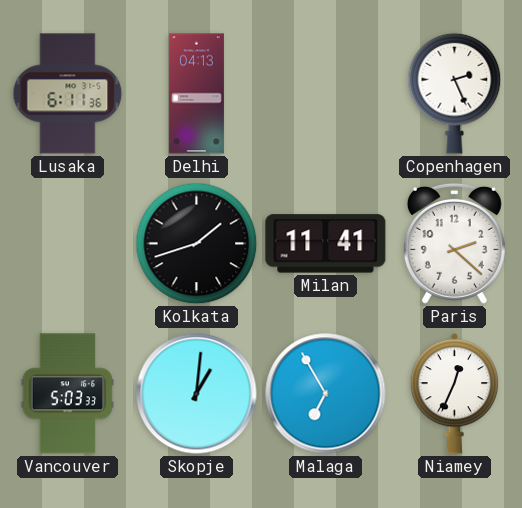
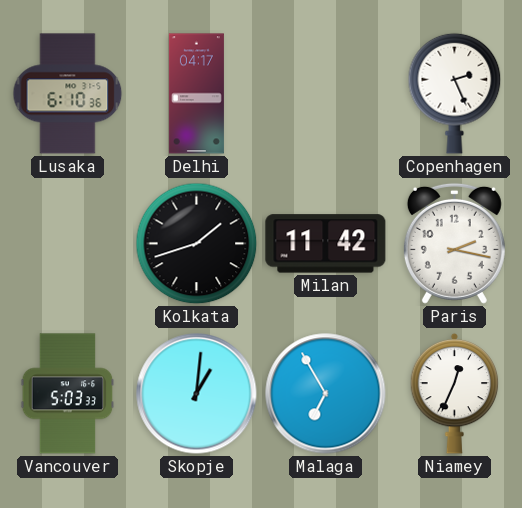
Lusaka: 6:11 -> 6:10
Delhi: 04:13 -> 04:17
Milan: 11:41 -> 11:42
Paris: 2:22 -> 2:17
